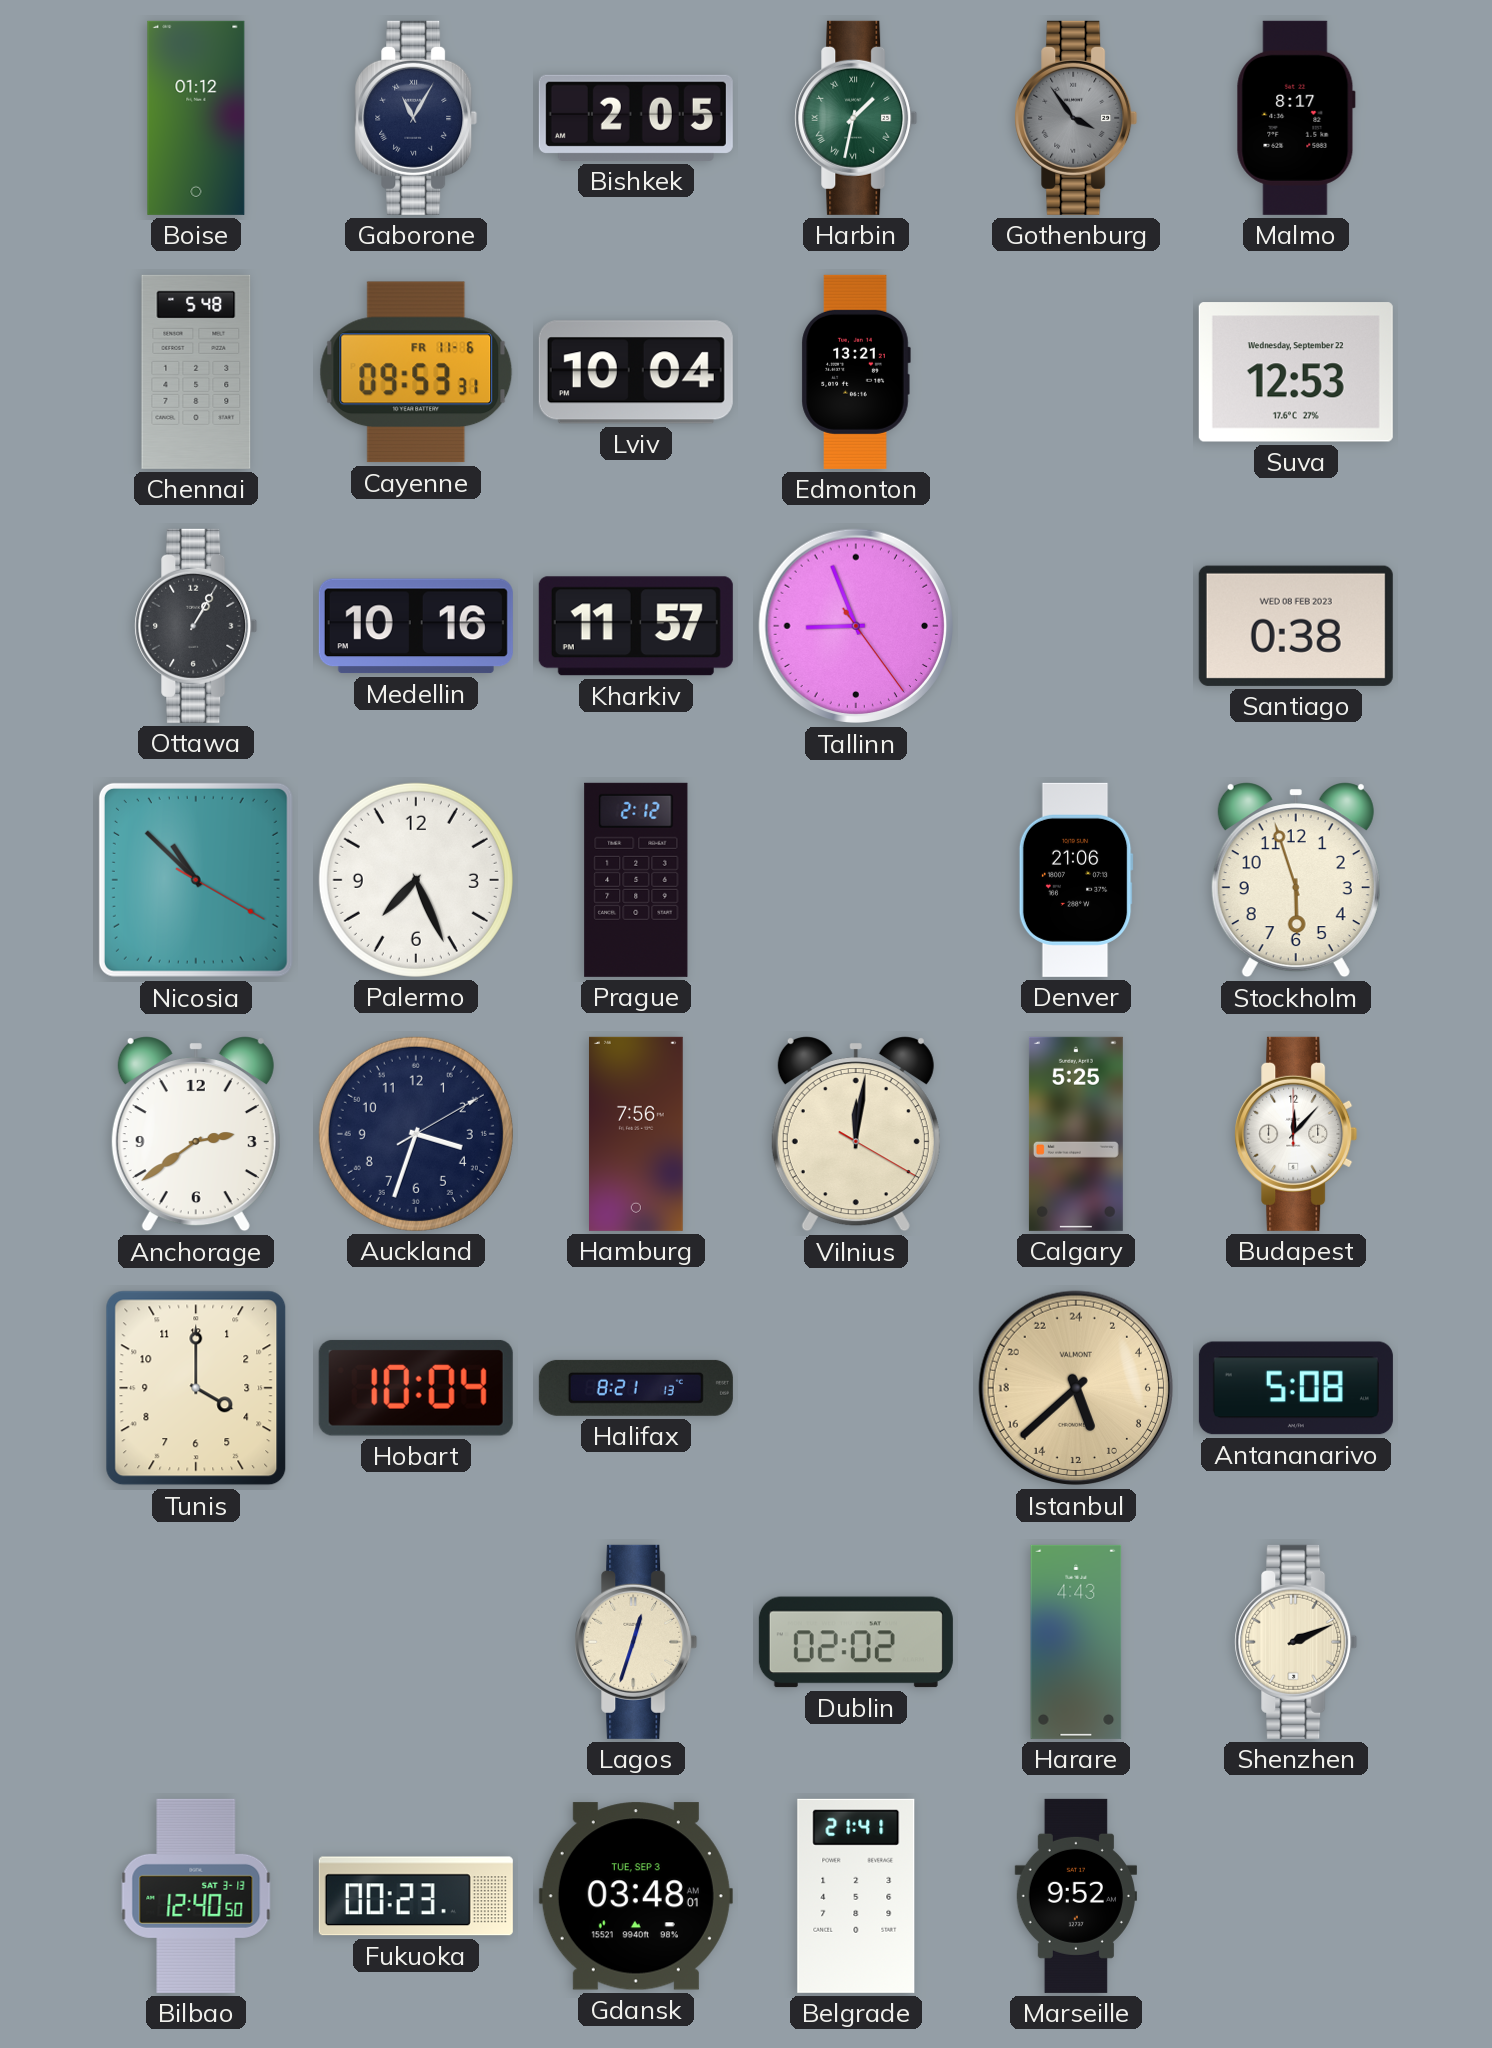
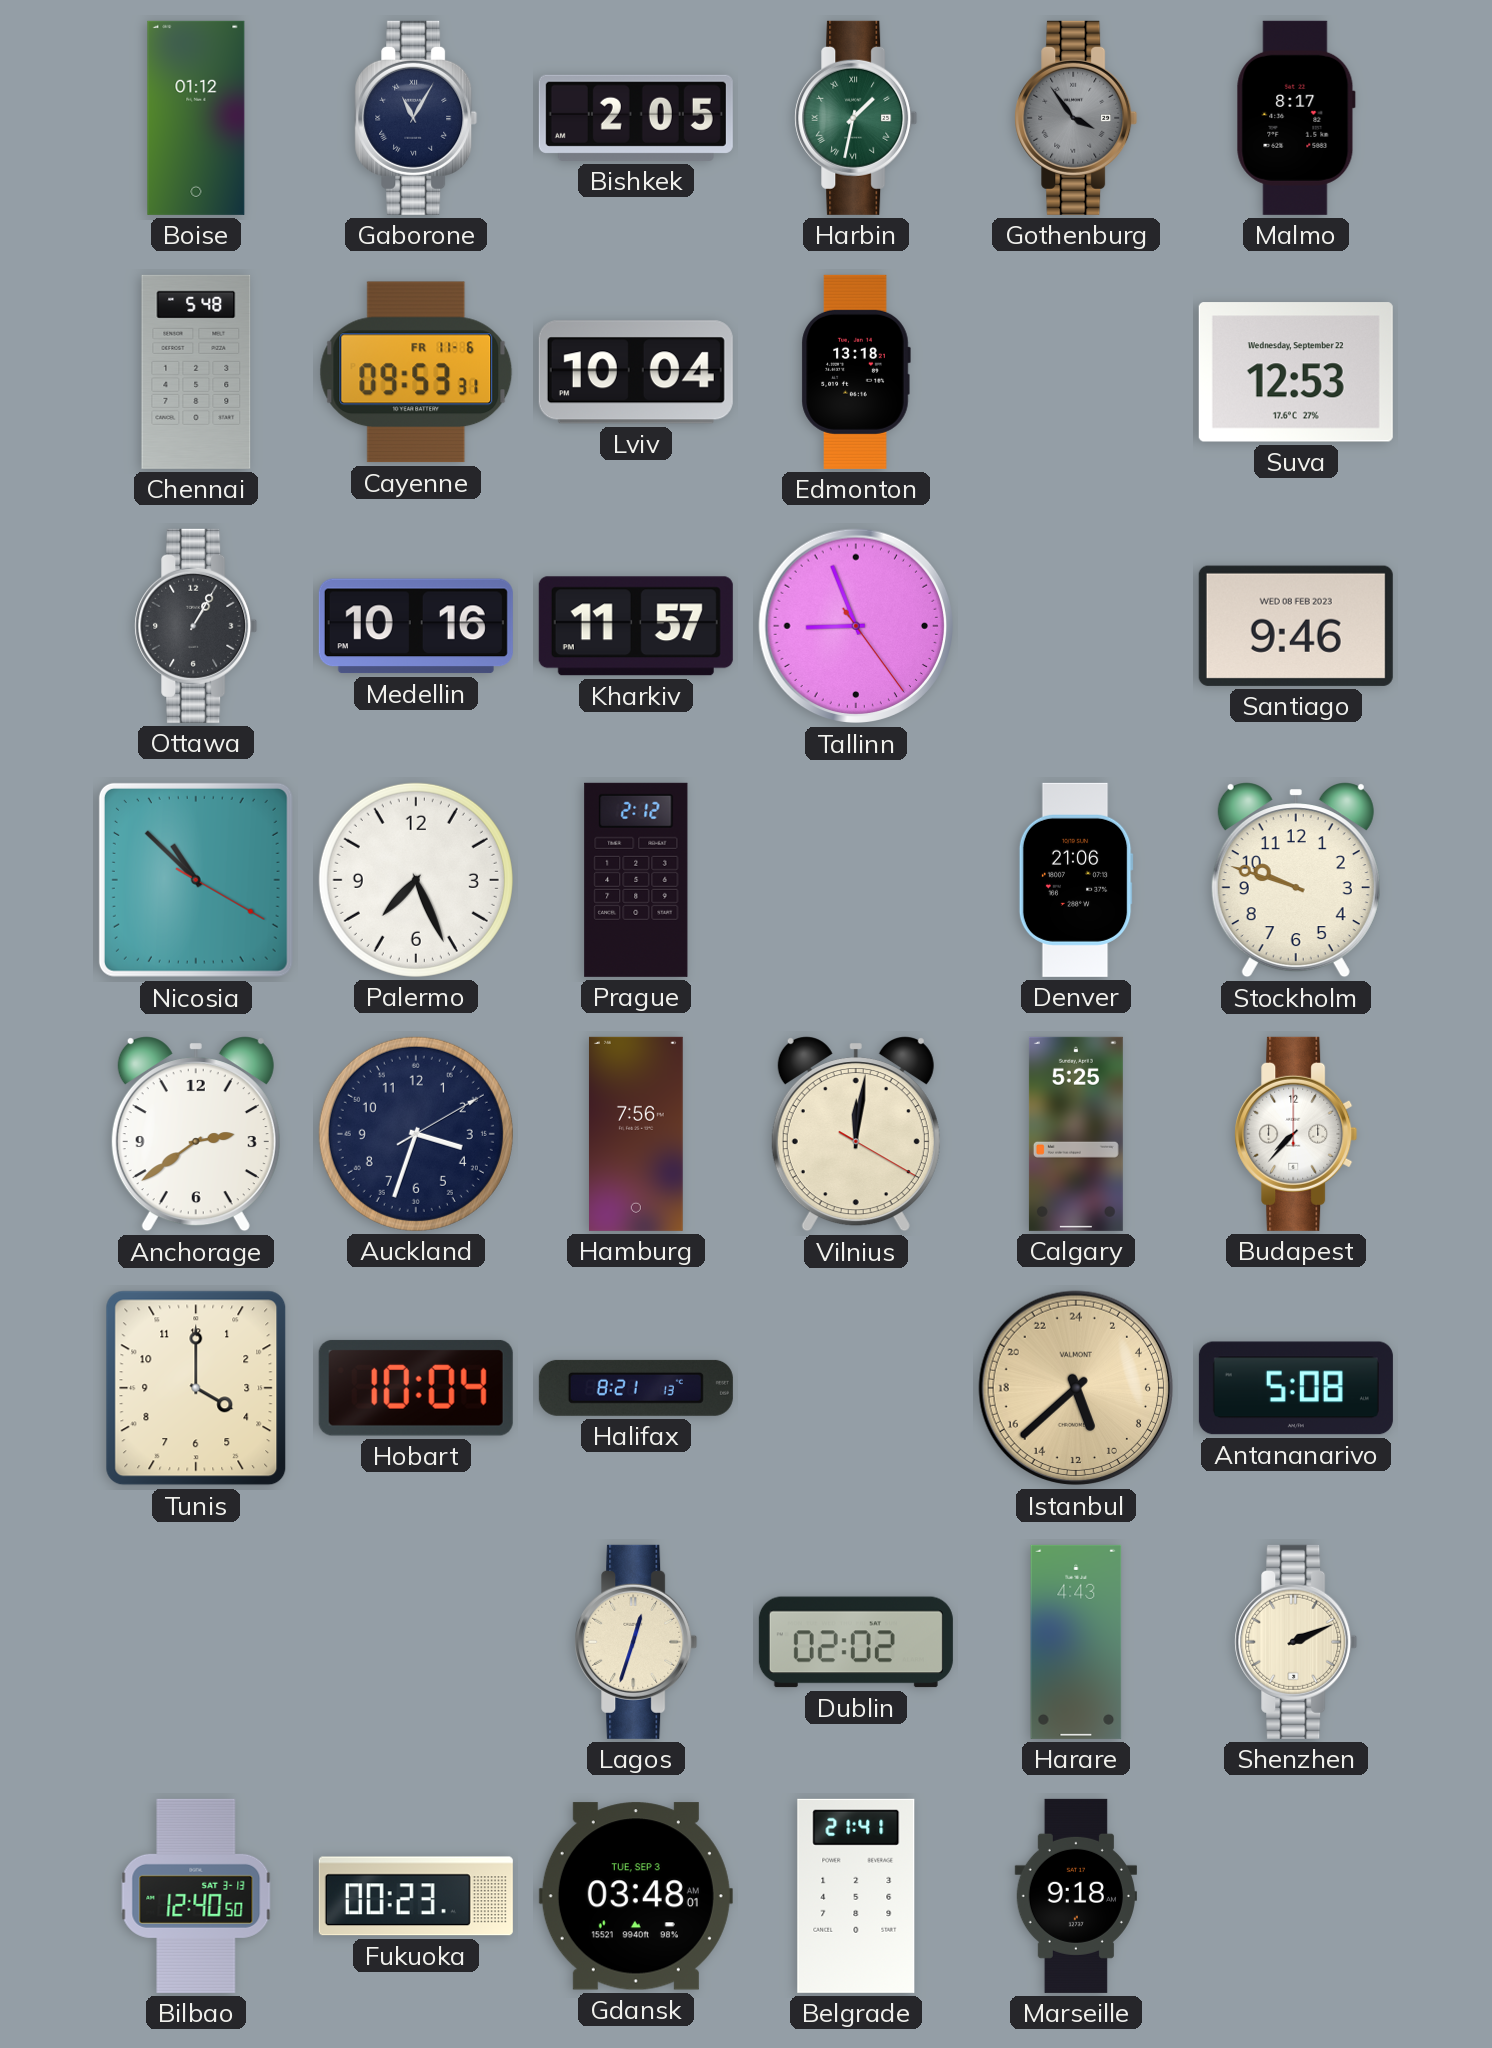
Edmonton: 13:21 -> 13:18
Santiago: 0:38 -> 9:46
Stockholm: 5:57 -> 9:48
Budapest: 12:07 -> 7:37
Marseille: 9:52 -> 9:18
